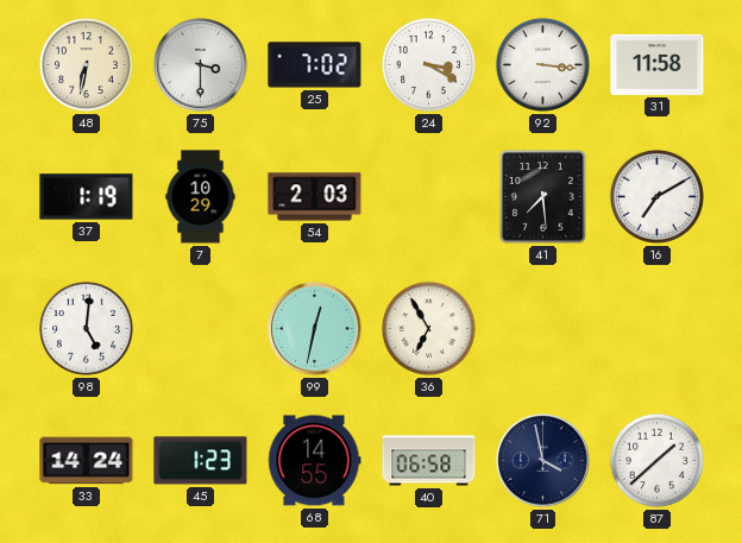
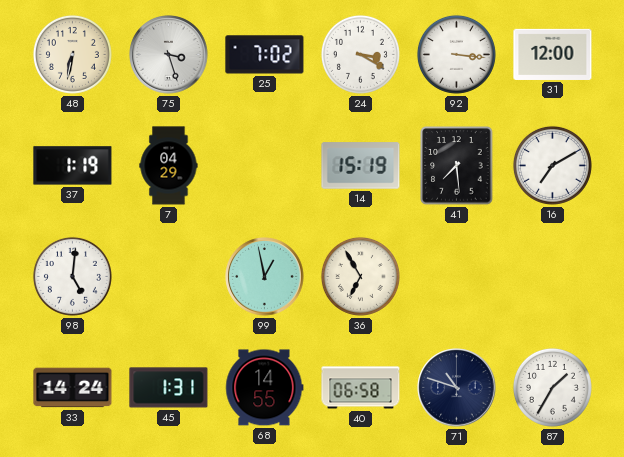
75: 3:30 -> 3:27
31: 11:58 -> 12:00
7: 10:29 -> 04:29
54: 2:03 -> none
14: none -> 15:19
99: 12:32 -> 12:58
45: 1:23 -> 1:31
71: 3:58 -> 10:48
87: 1:38 -> 1:35
